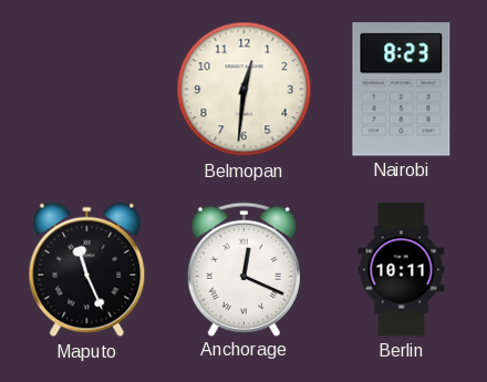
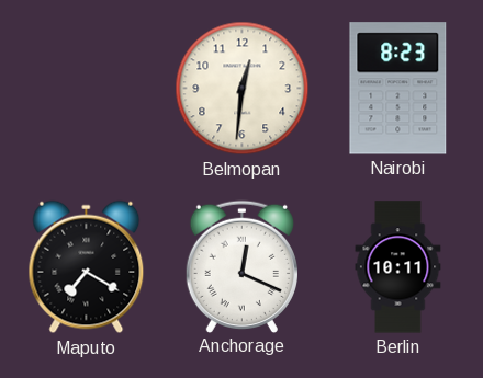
Maputo: 11:26 -> 7:20
